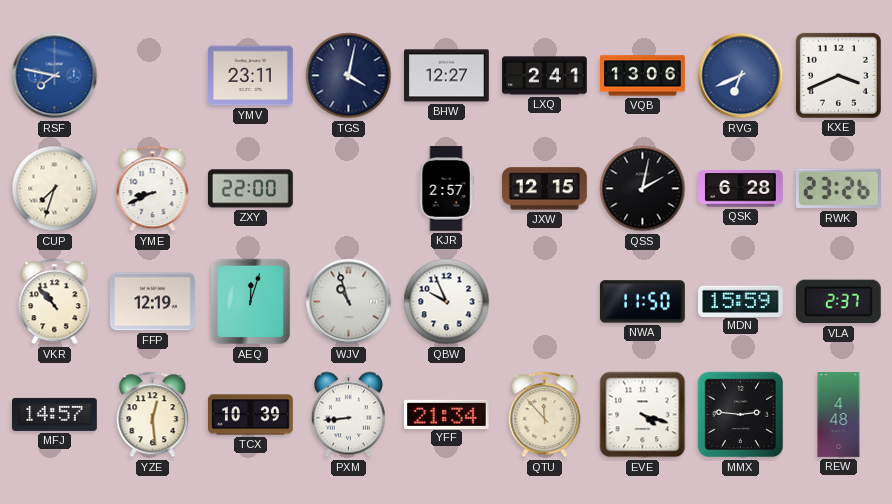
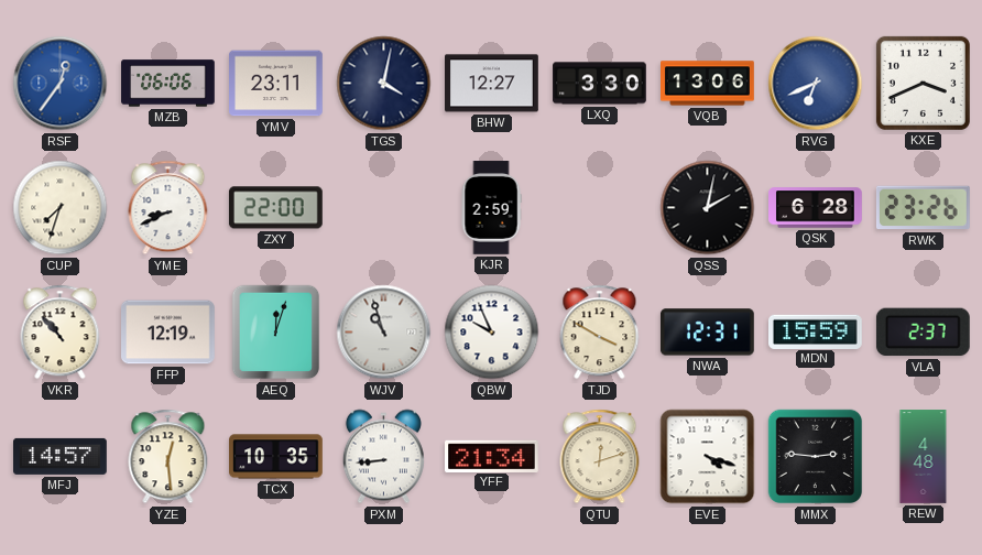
RSF: 7:47 -> 12:36
MZB: none -> 06:06
LXQ: 2:41 -> 3:30
KJR: 2:57 -> 2:59
JXW: 12:15 -> none
TJD: none -> 3:50
NWA: 11:50 -> 12:31
TCX: 10:39 -> 10:35
QTU: 11:53 -> 12:12
